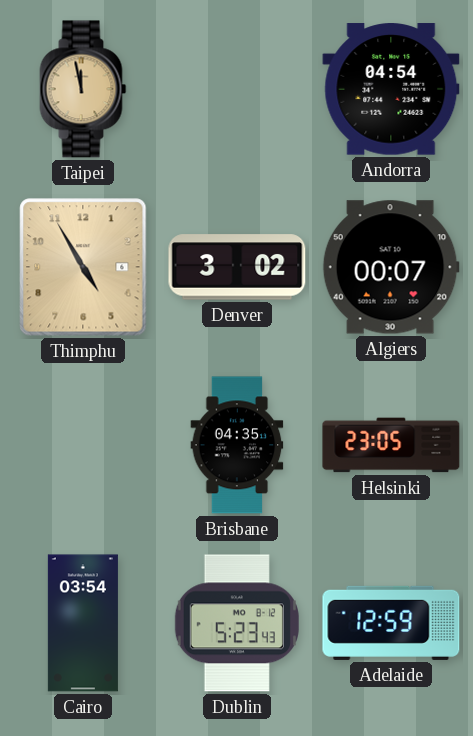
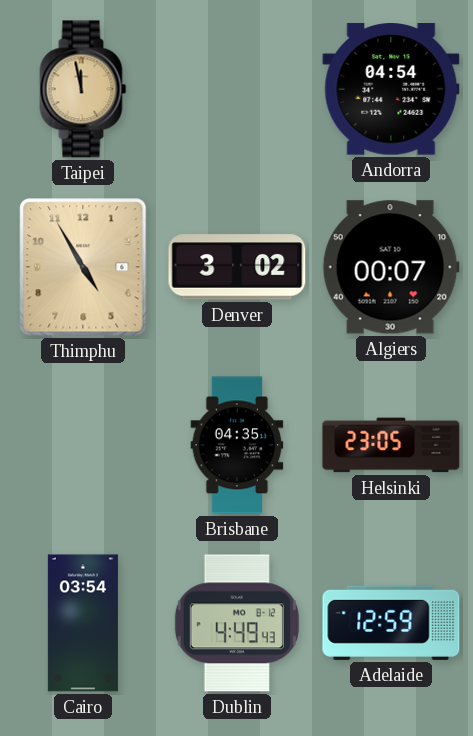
Dublin: 5:23 -> 4:49
